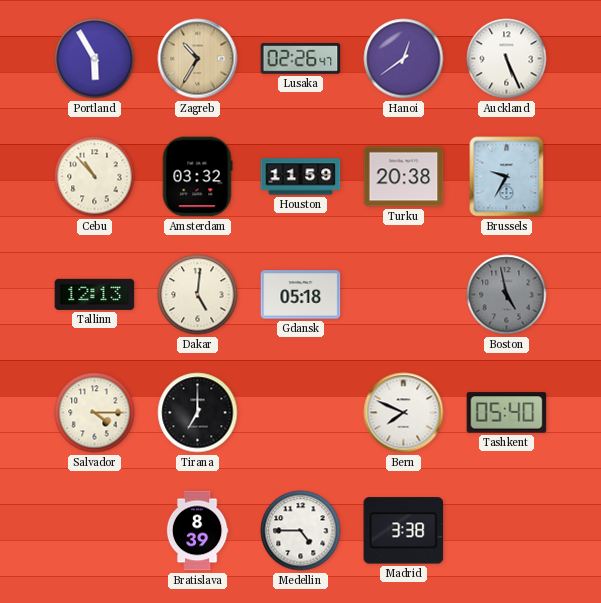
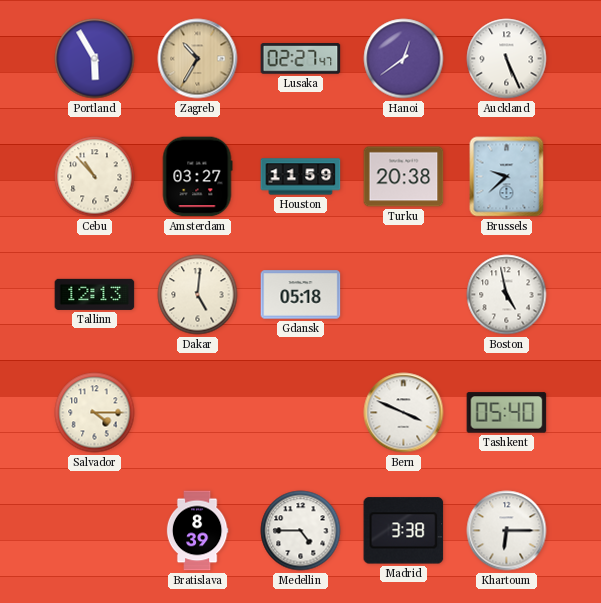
Lusaka: 02:26 -> 02:27
Amsterdam: 03:32 -> 03:27
Brussels: 9:35 -> 9:38
Boston dial: grey -> white
Tirana: 7:00 -> none
Bern: 7:49 -> 3:49
Khartoum: none -> 6:15
